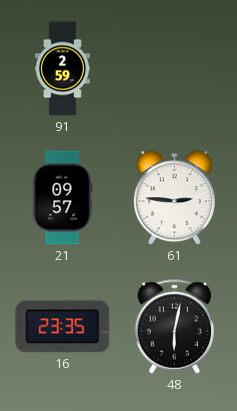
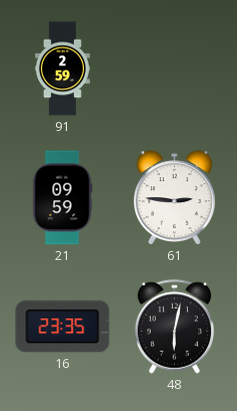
21: 09:57 -> 09:59
